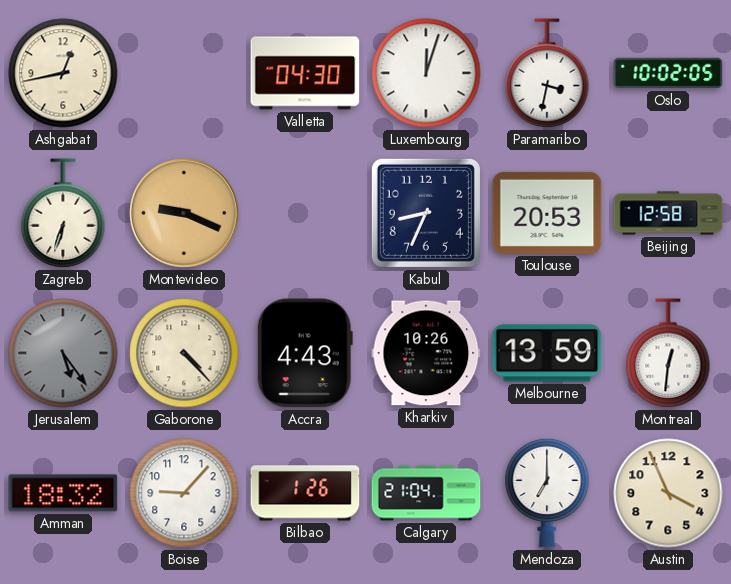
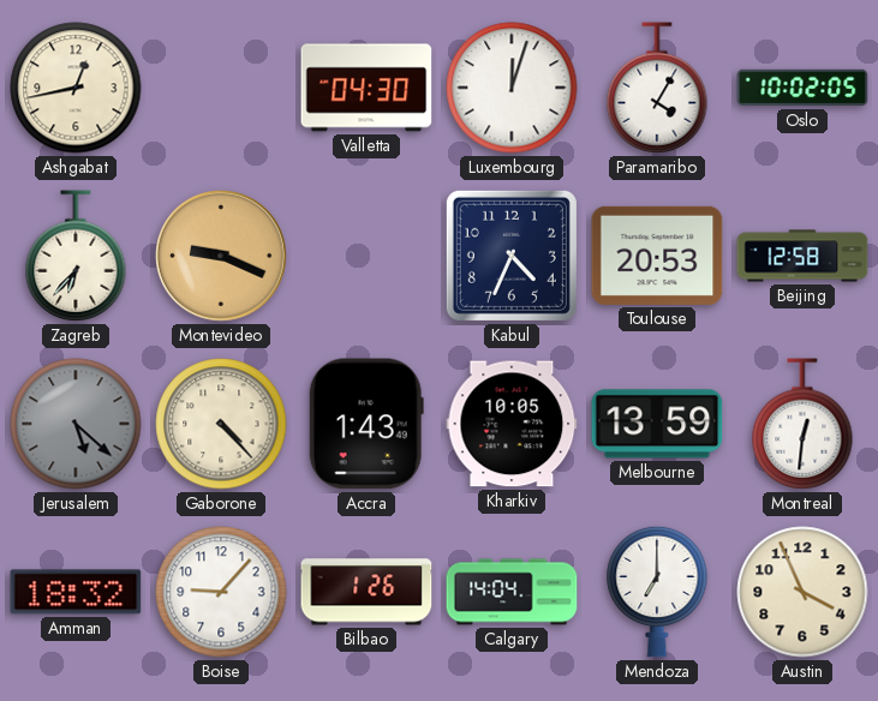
Paramaribo: 3:32 -> 4:05
Zagreb: 6:33 -> 6:37
Kabul: 8:34 -> 4:34
Jerusalem: 5:24 -> 5:22
Accra: 4:43 -> 1:43
Kharkiv: 10:26 -> 10:05
Calgary: 21:04 -> 14:04
